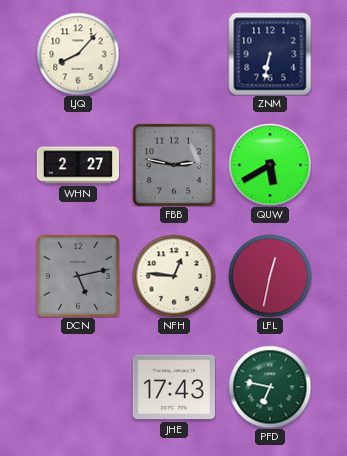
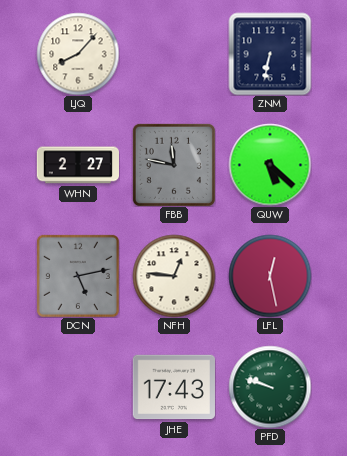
FBB: 2:47 -> 11:47
QUW: 5:40 -> 5:22
LFL: 12:32 -> 12:28
PFD: 6:47 -> 9:48
